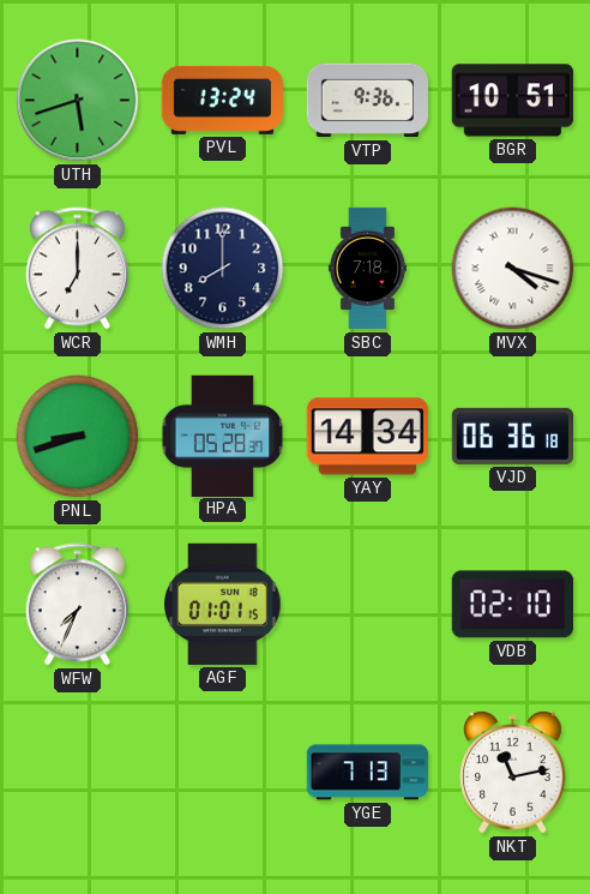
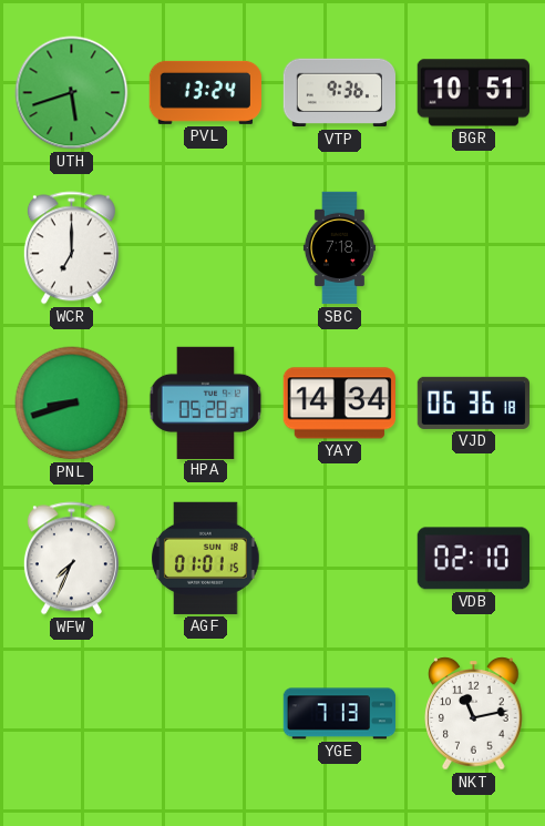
WMH: 8:00 -> none
MVX: 4:18 -> none
